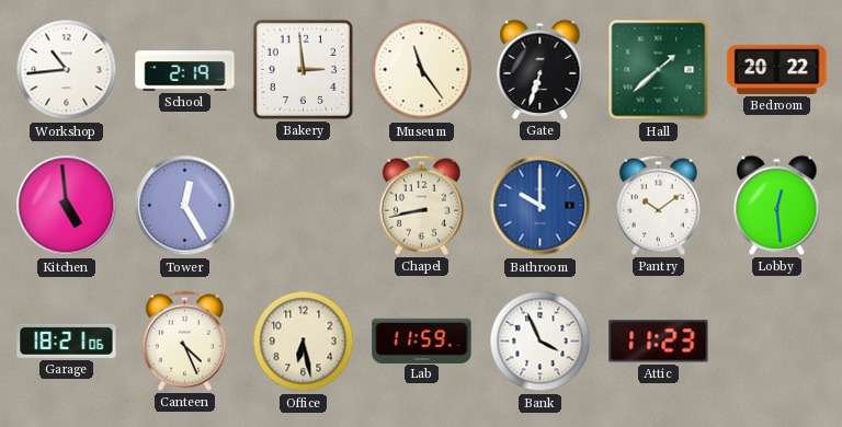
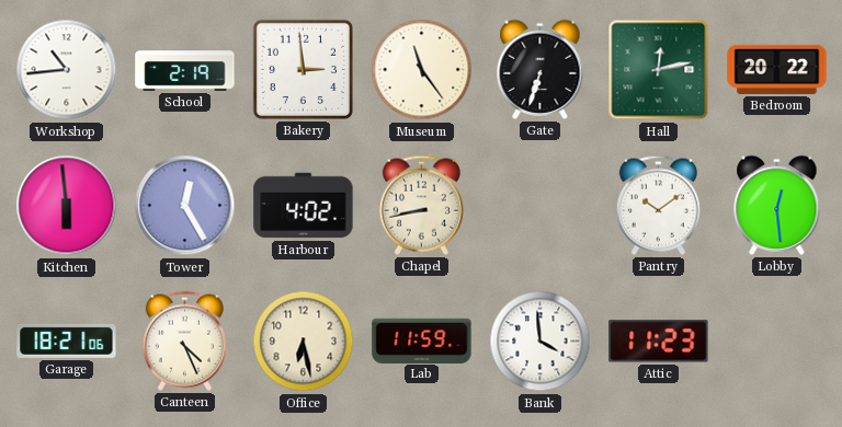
Hall: 1:38 -> 12:13
Kitchen: 4:59 -> 5:59
Harbour: none -> 4:02
Bathroom: 10:00 -> none
Bank: 3:56 -> 3:59
